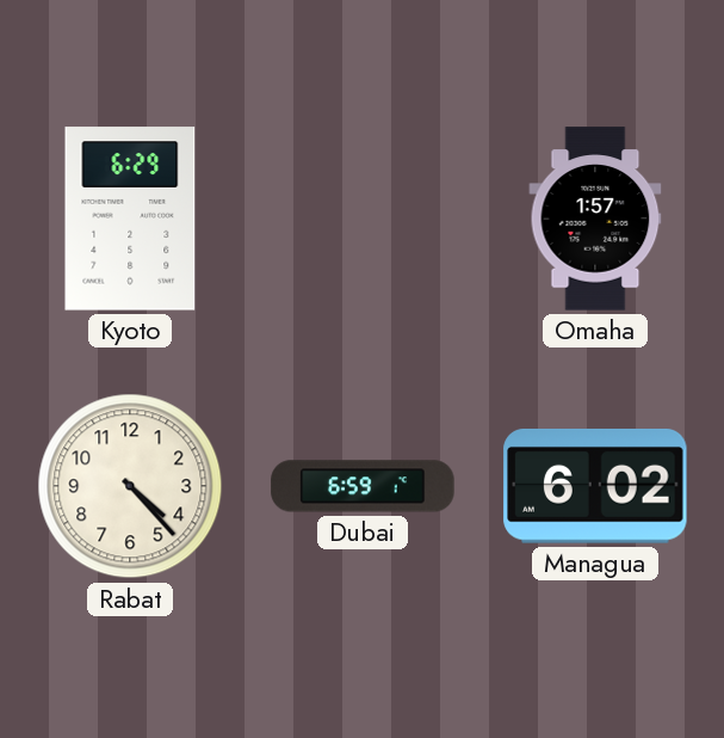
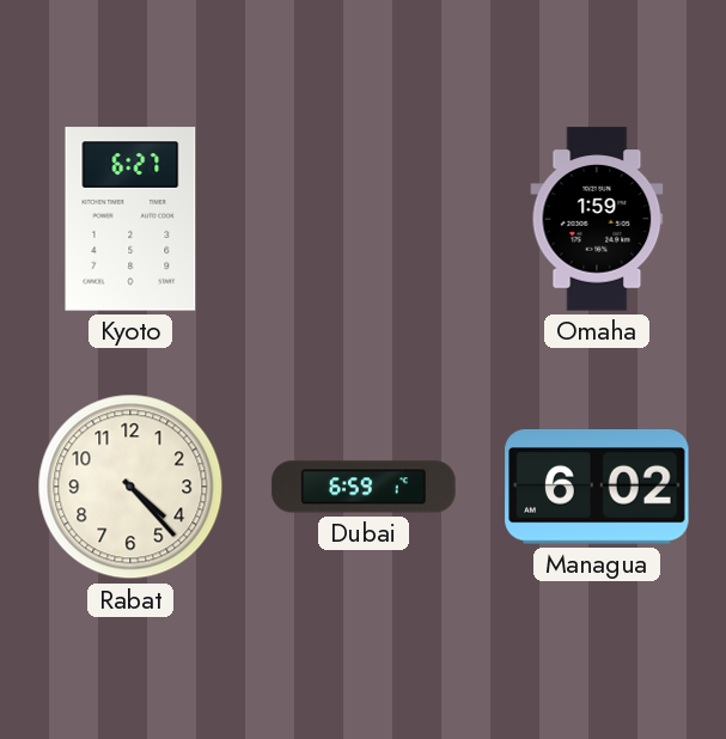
Kyoto: 6:29 -> 6:27
Omaha: 1:57 -> 1:59
